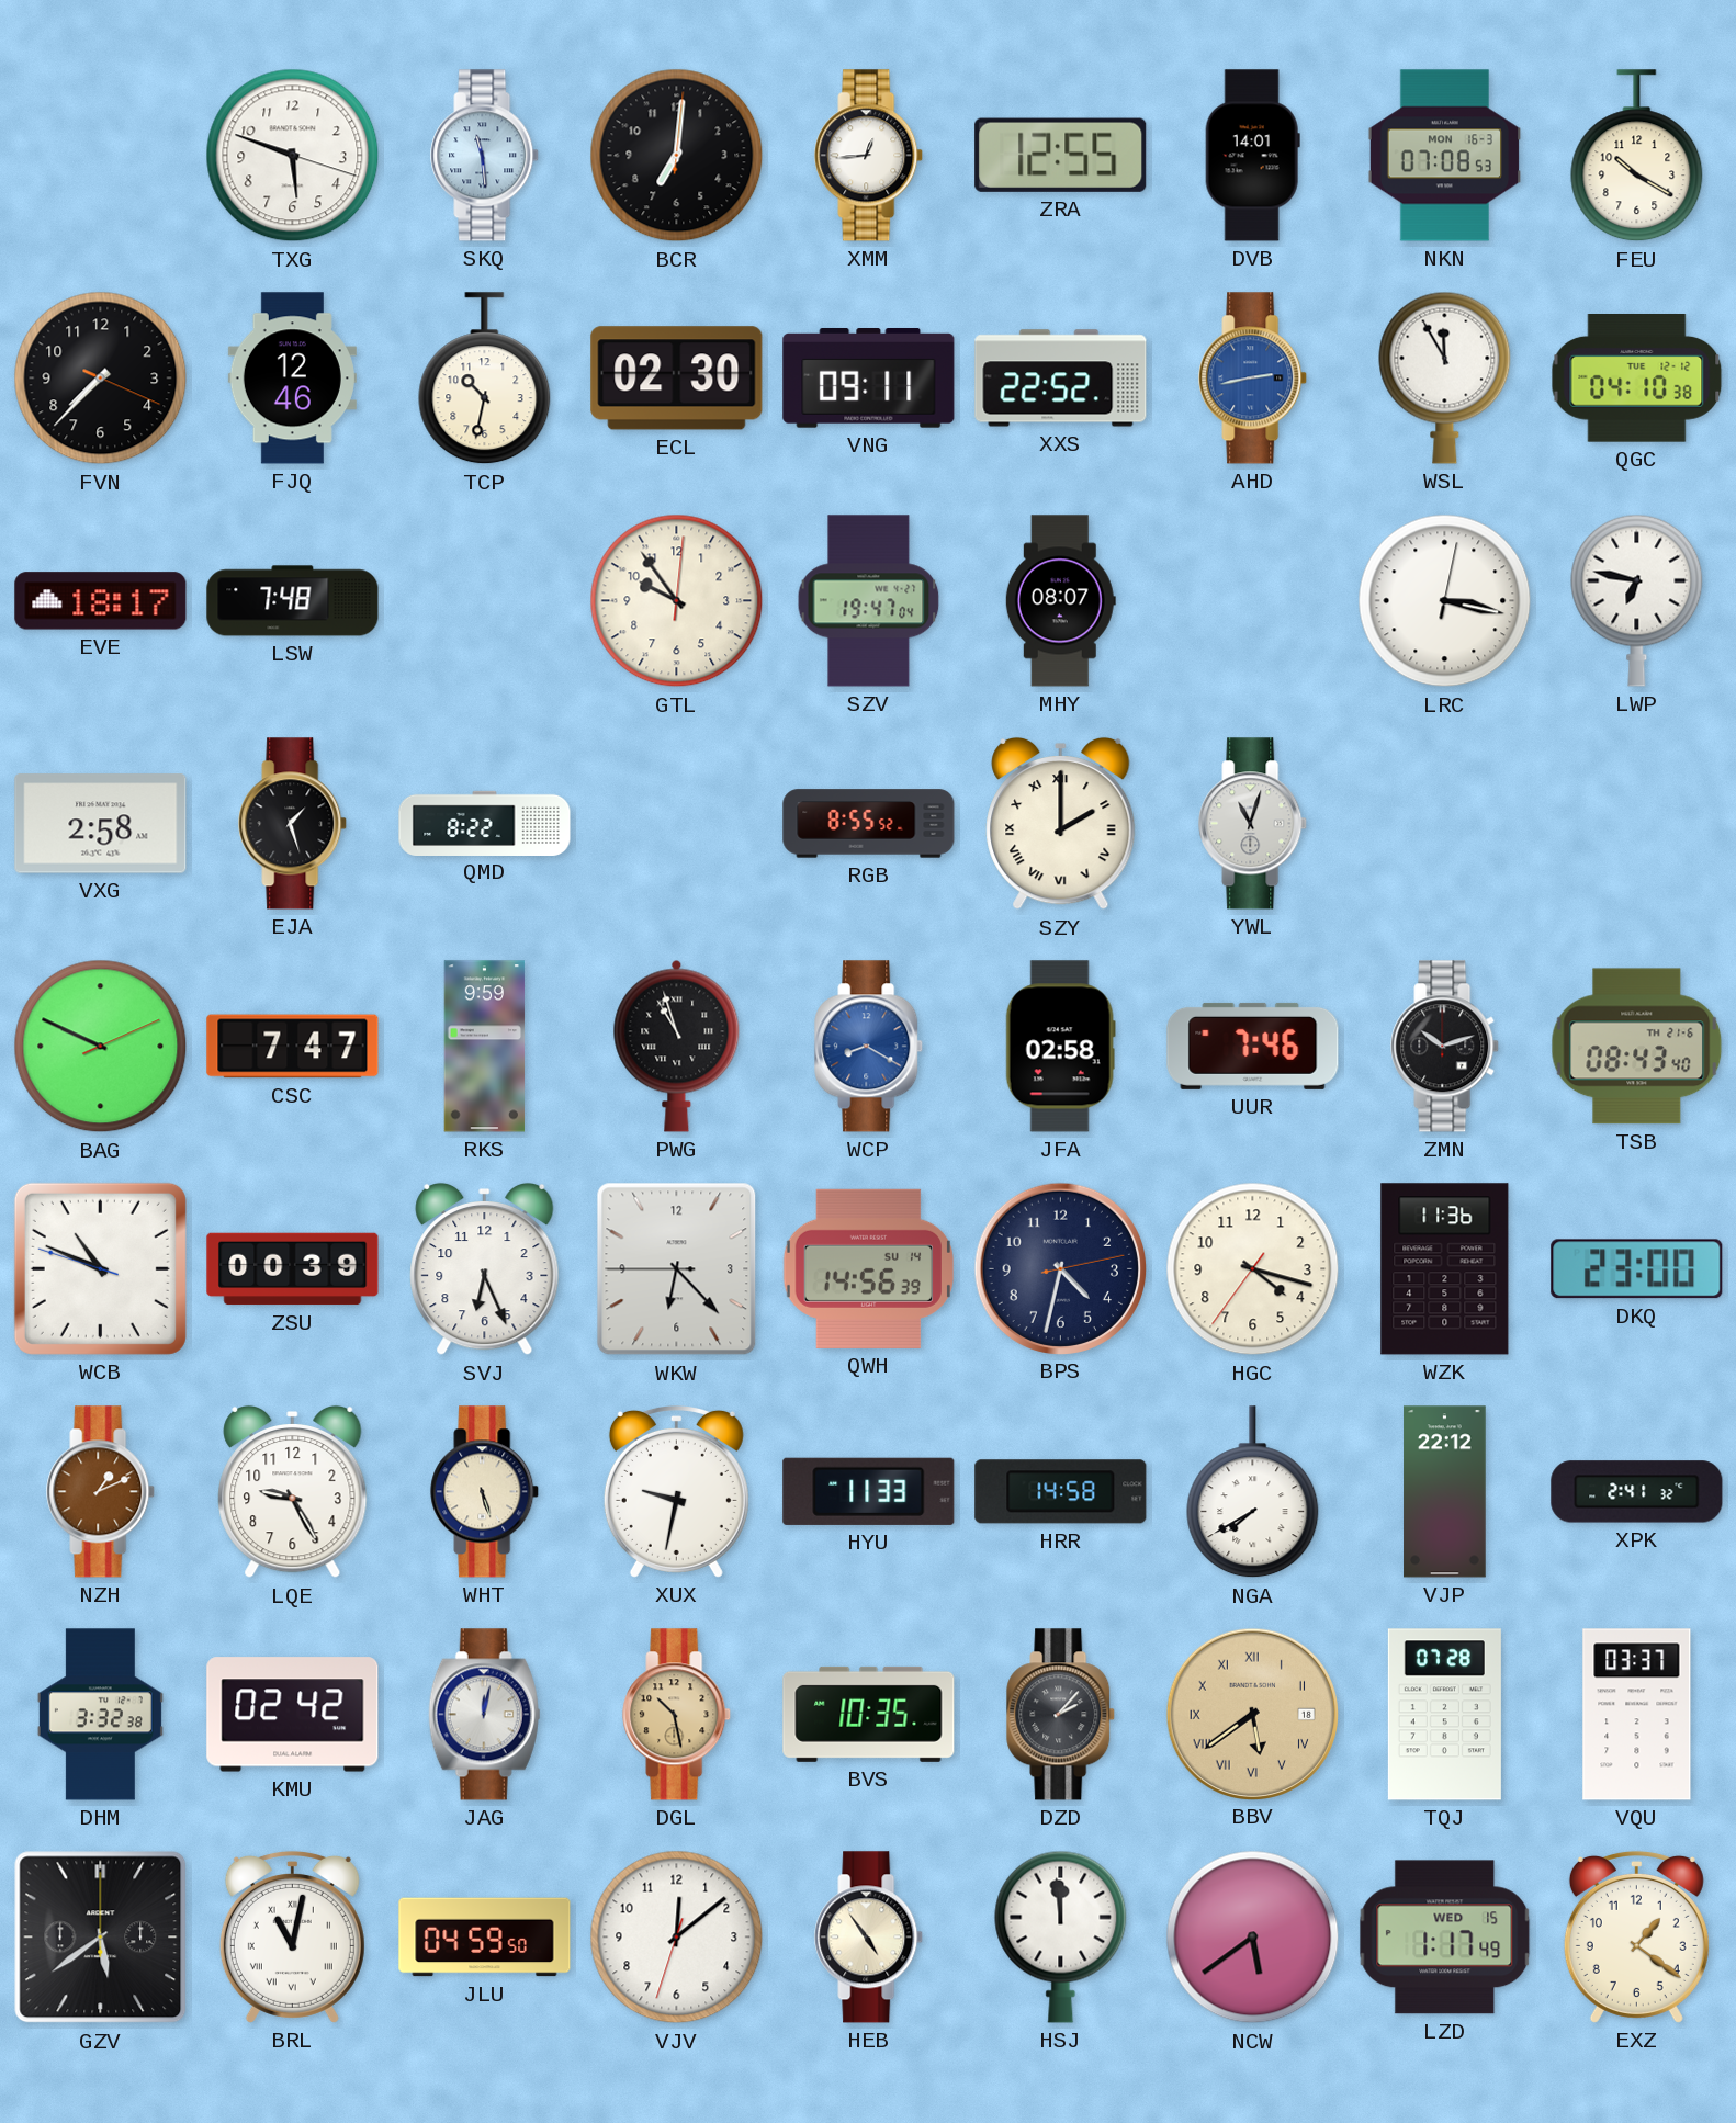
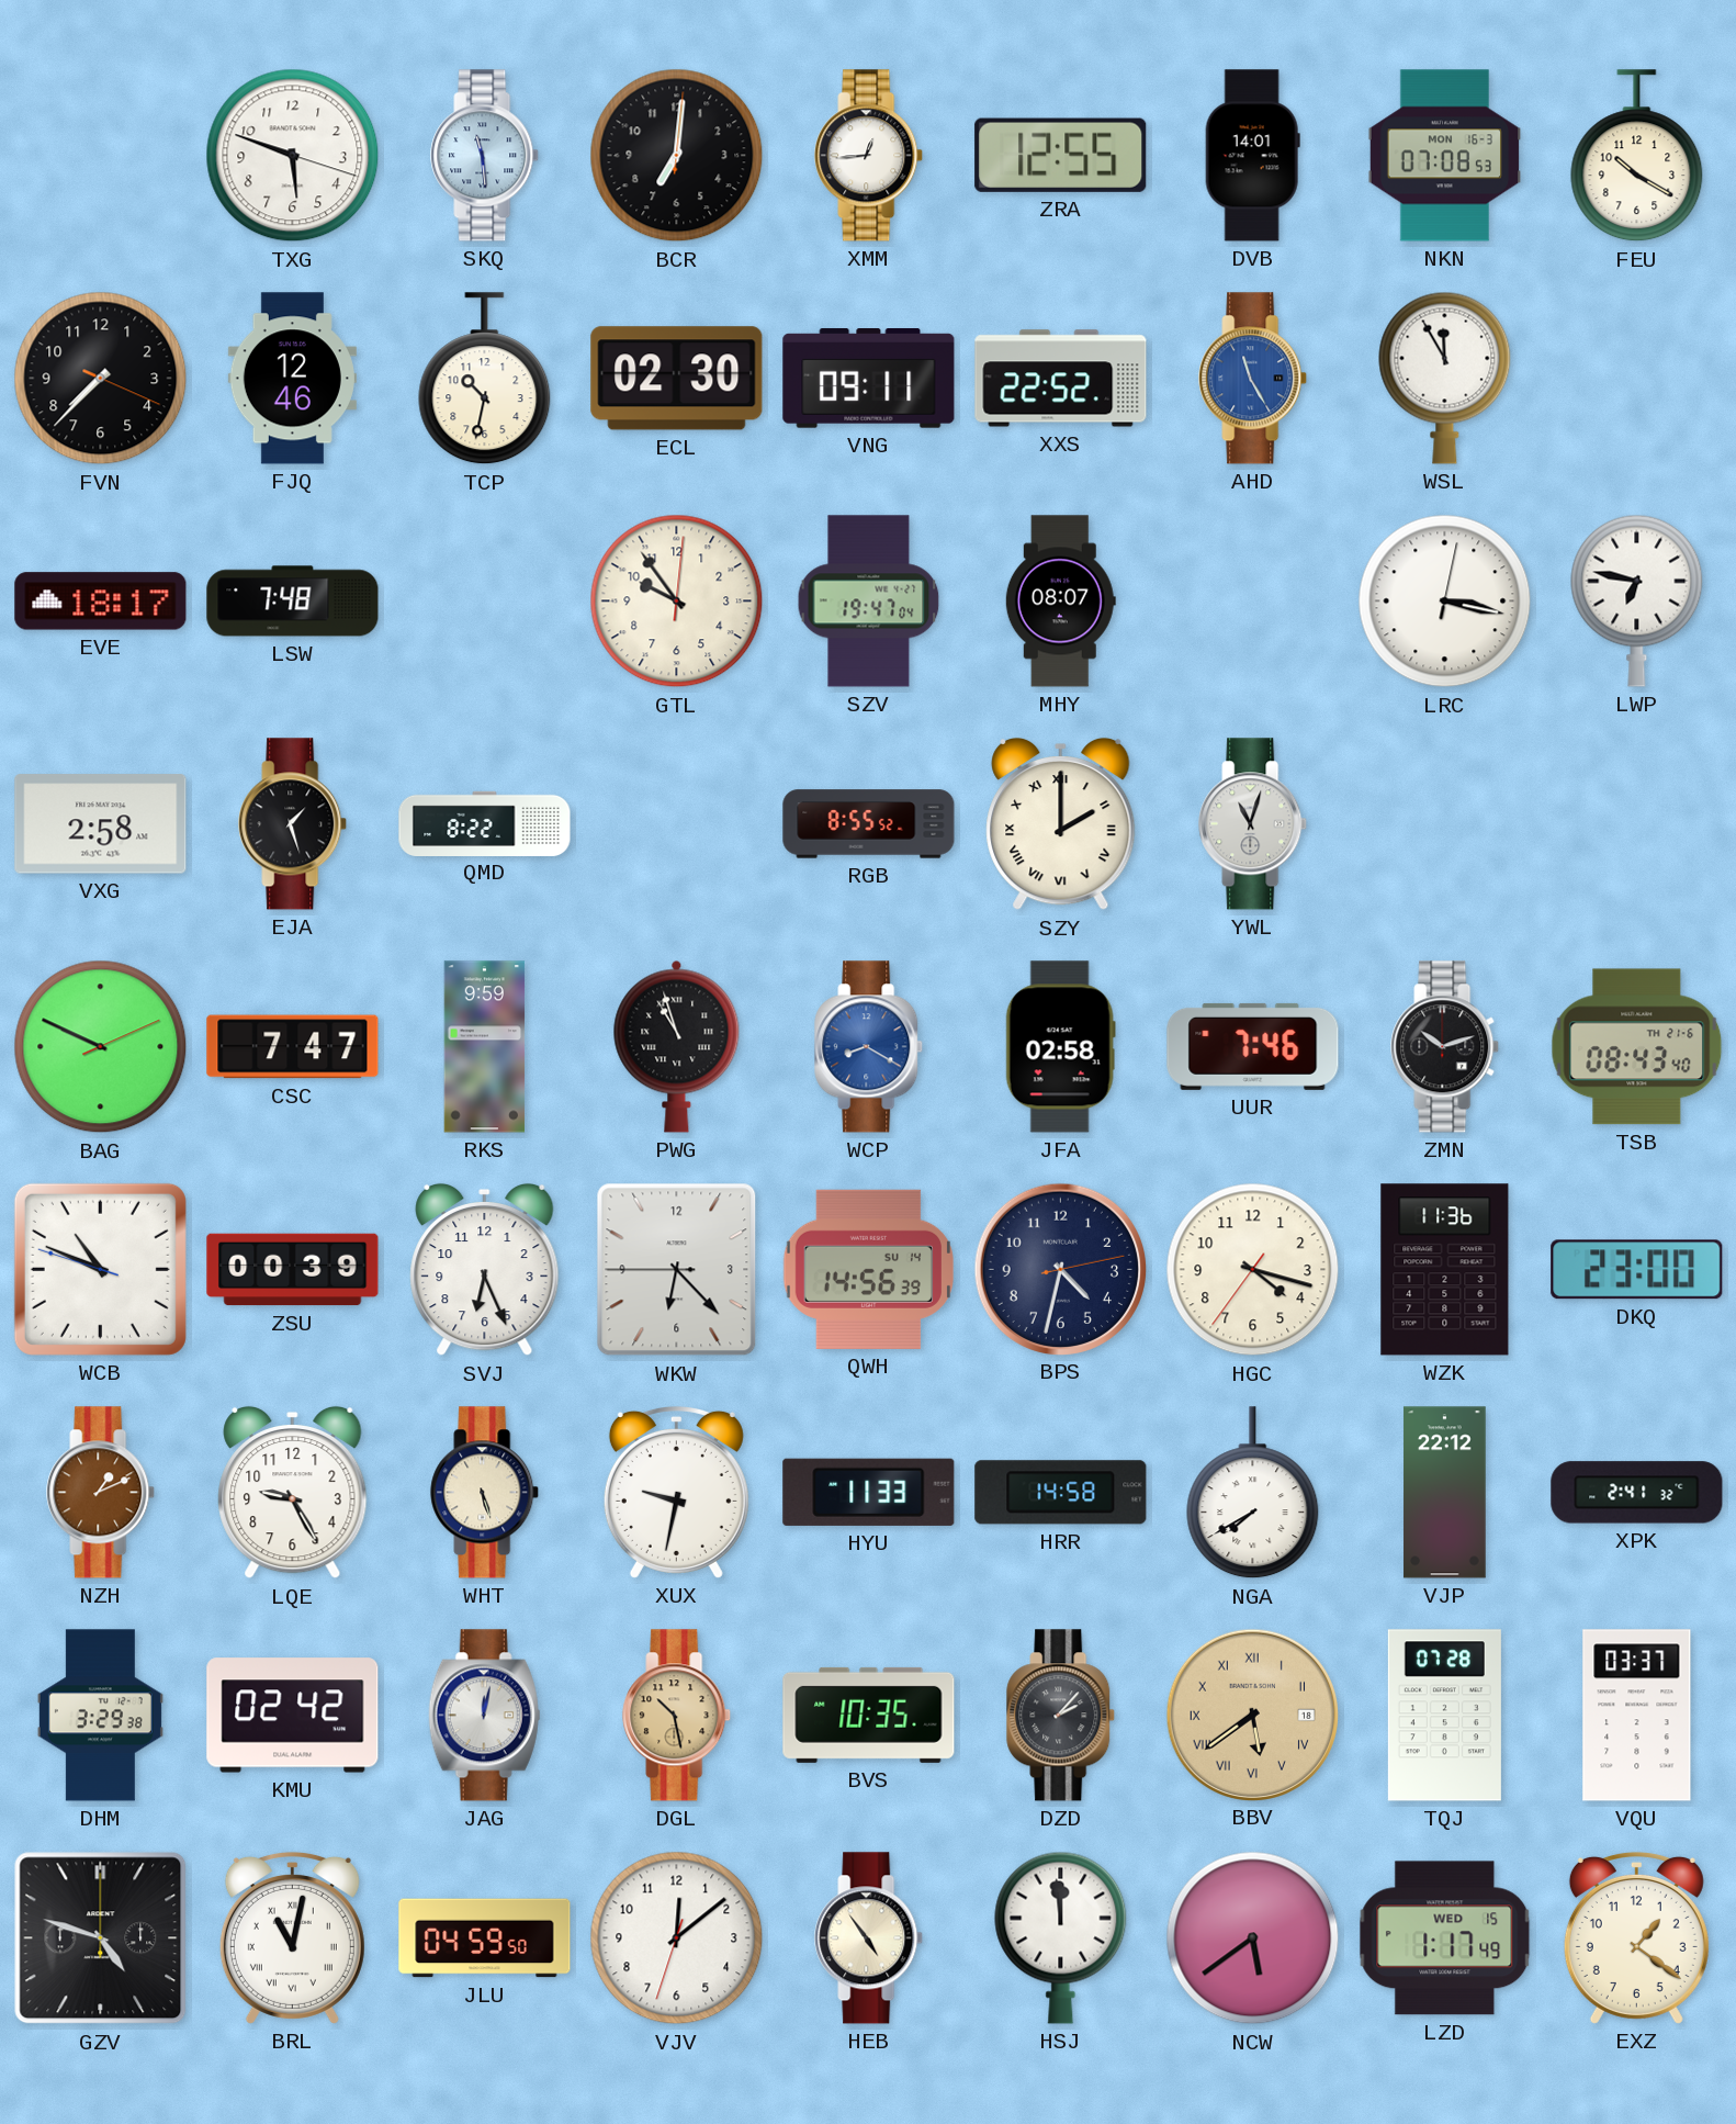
AHD: 2:43 -> 11:25
QGC: 04:10 -> none
DHM: 3:32 -> 3:29
GZV: 5:39 -> 4:48
